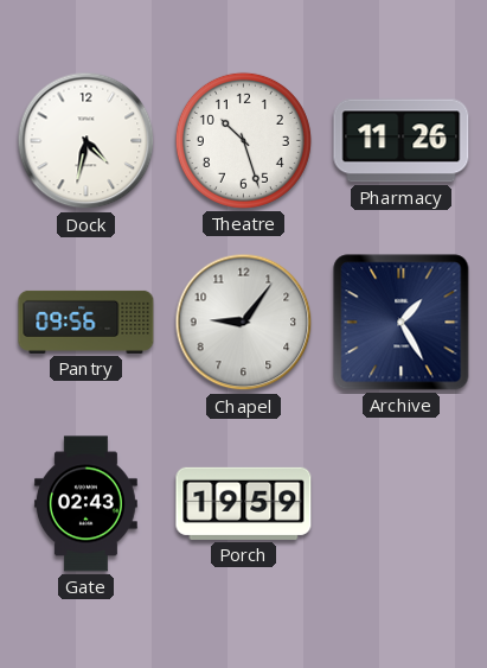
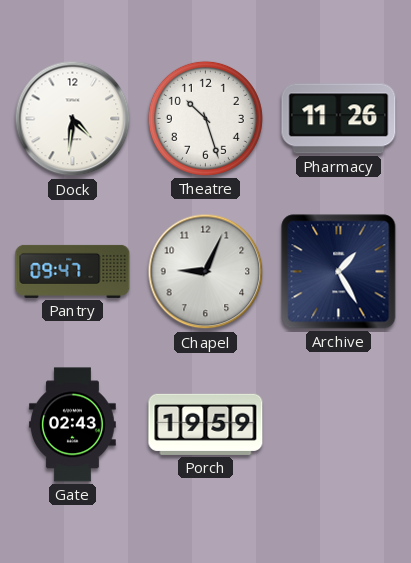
Dock: 4:32 -> 4:31
Pantry: 09:56 -> 09:47
Chapel: 9:06 -> 9:04
